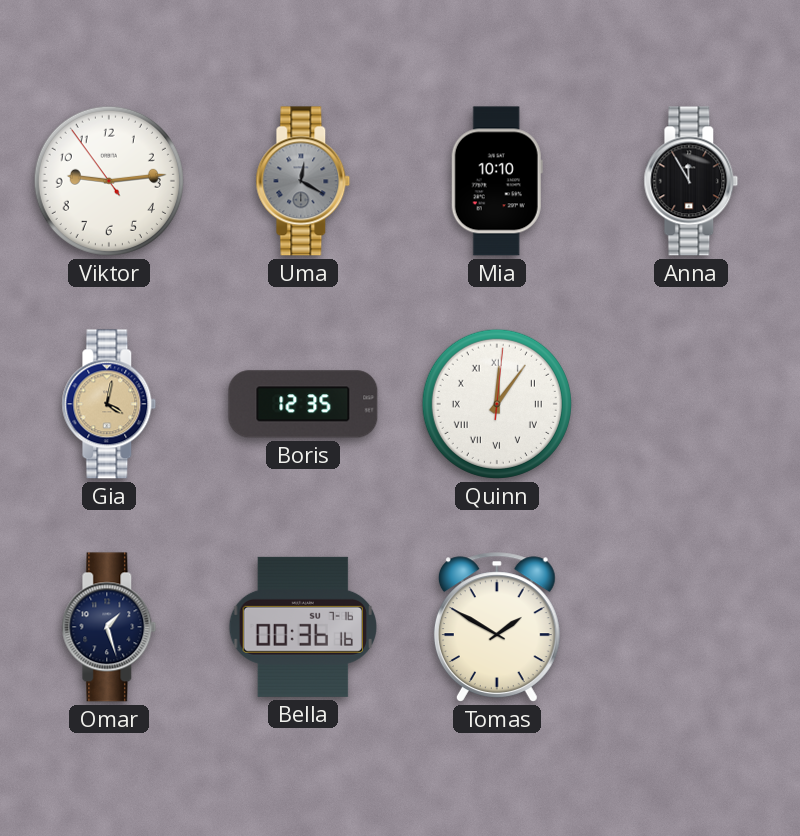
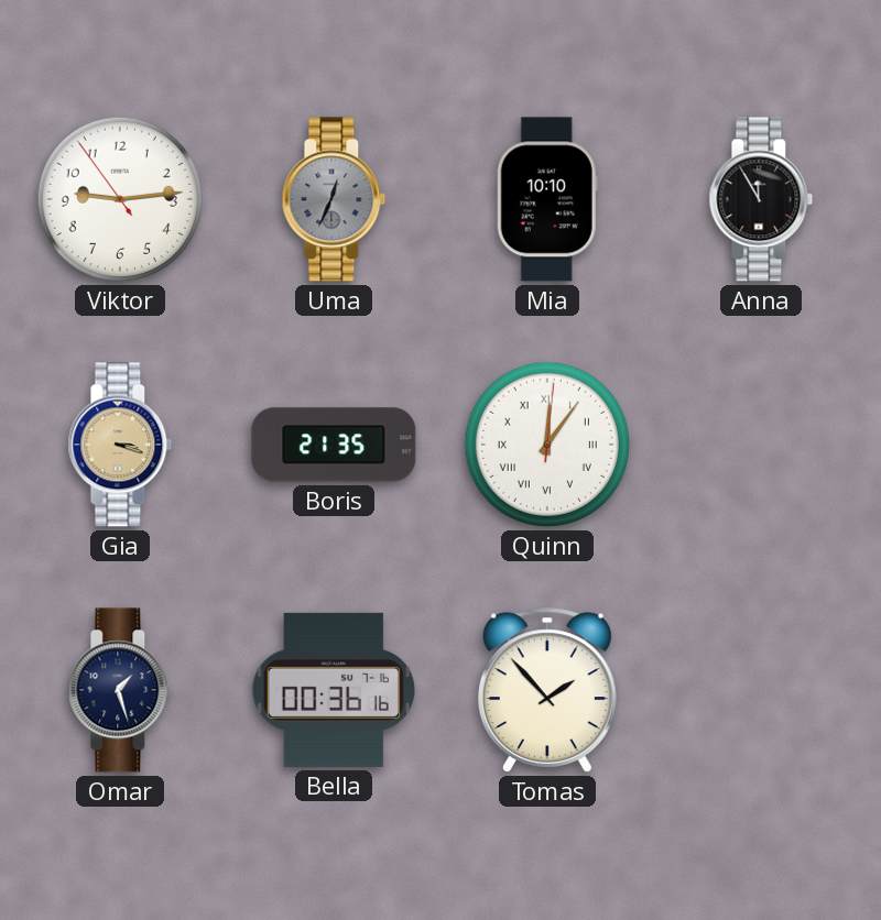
Uma: 12:20 -> 12:34
Gia: 4:02 -> 3:18
Boris: 12:35 -> 21:35
Tomas: 1:50 -> 1:53
